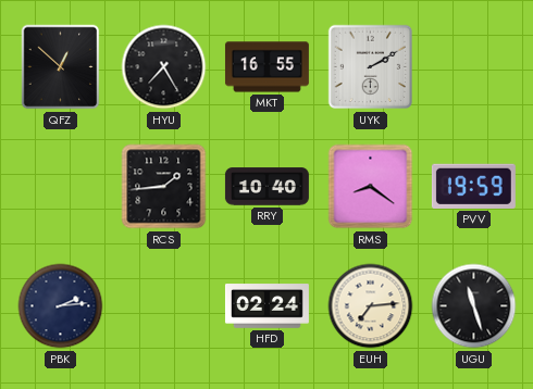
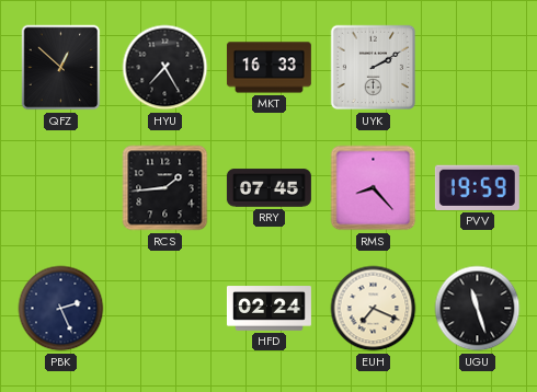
MKT: 16:55 -> 16:33
RRY: 10:40 -> 07:45
RMS: 8:21 -> 8:23
PBK: 2:14 -> 2:26
EUH: 7:14 -> 7:19
